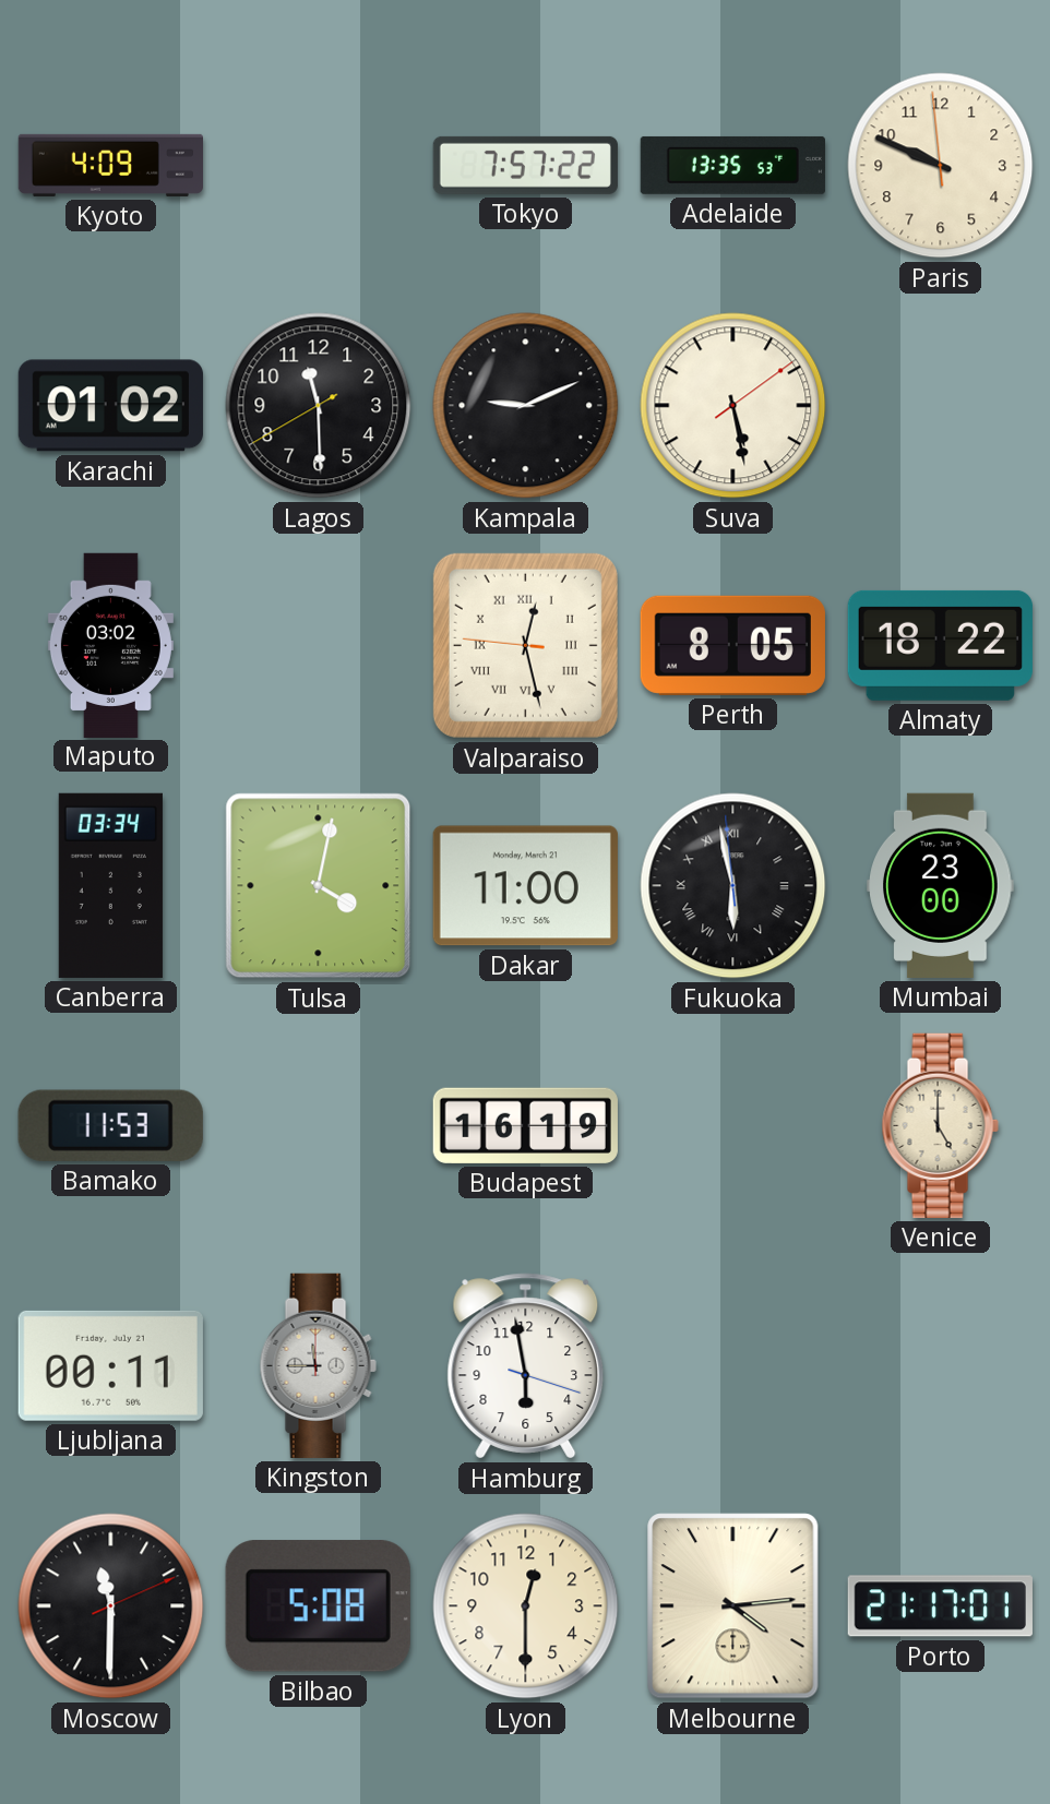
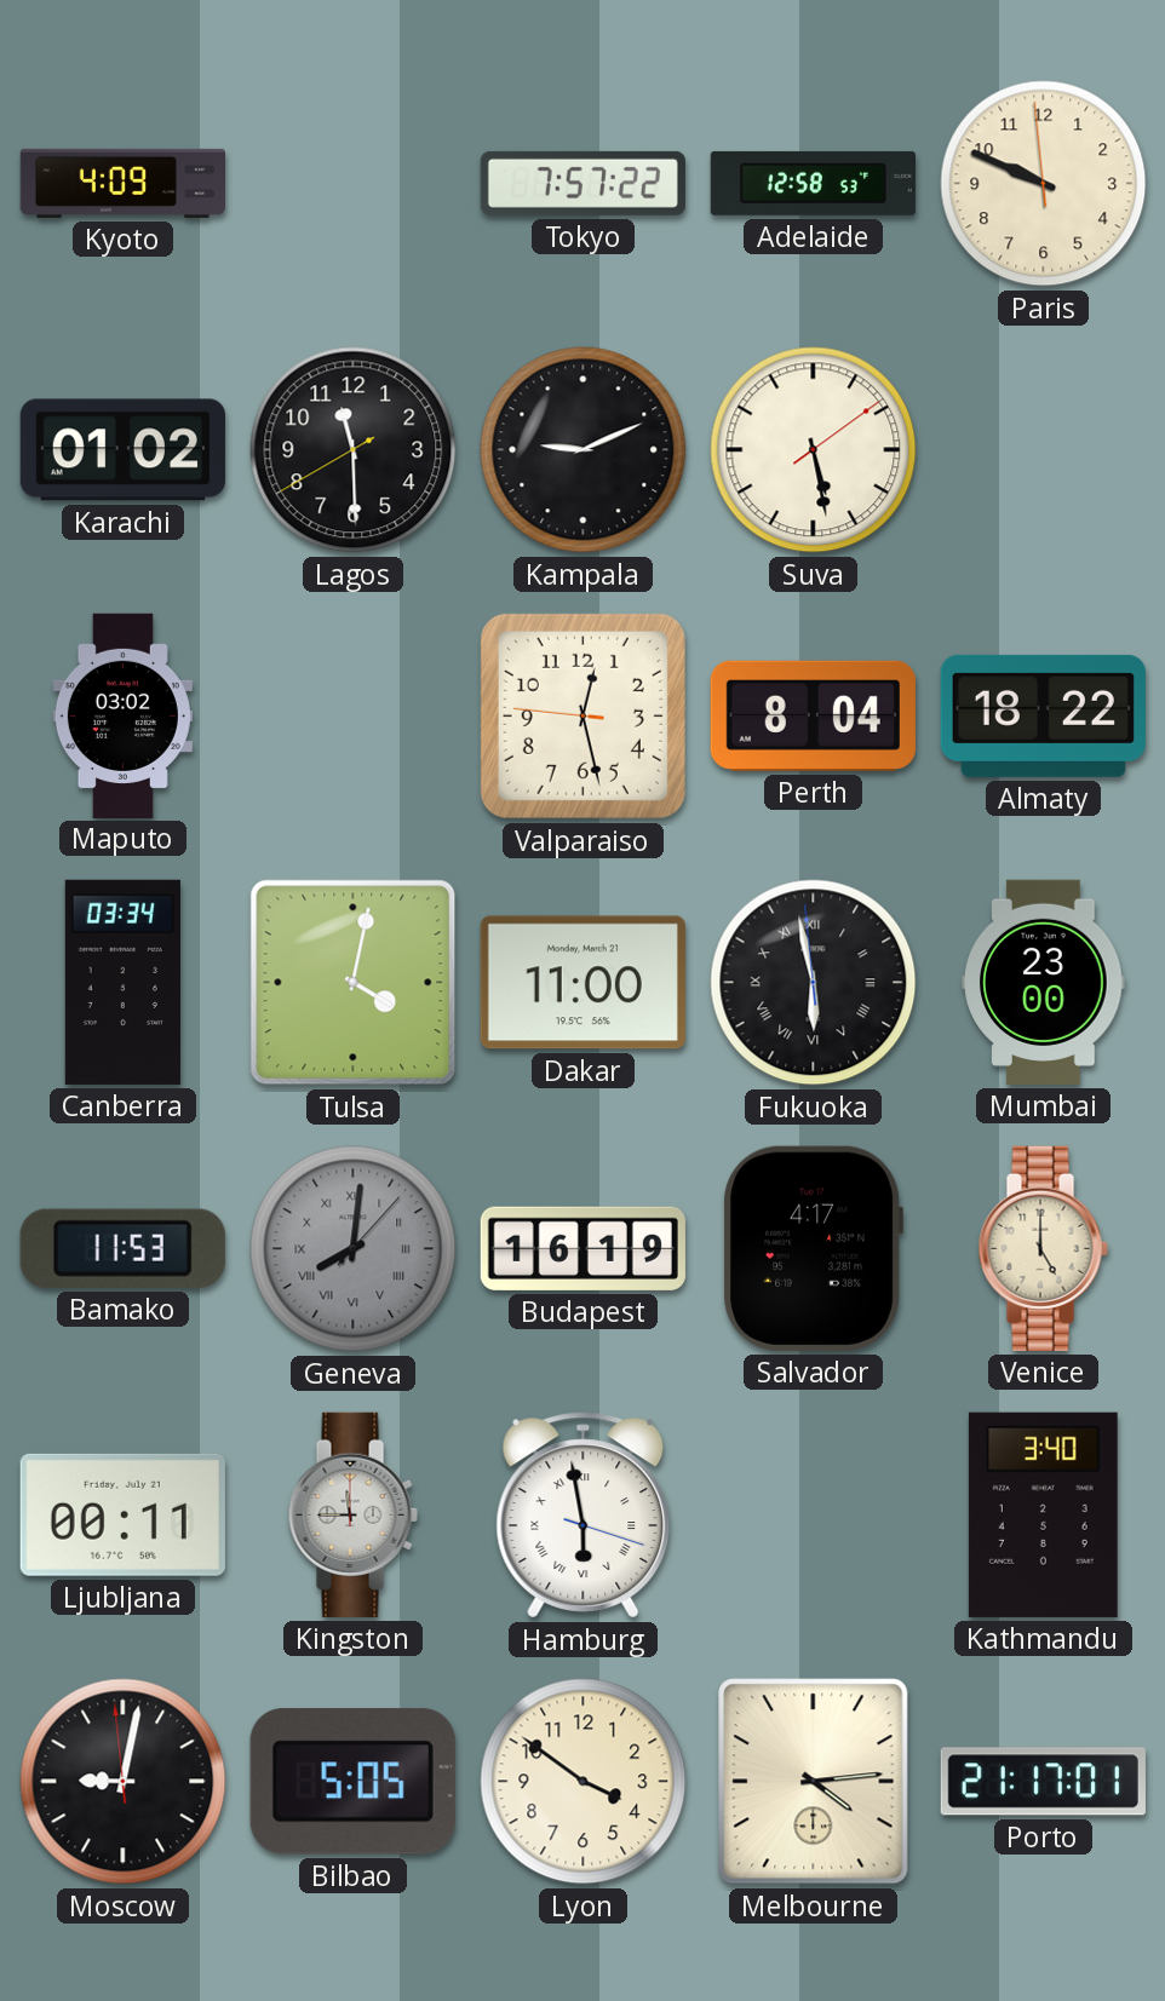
Adelaide: 13:35 -> 12:58
Valparaiso numerals: Roman -> Arabic
Perth: 8:05 -> 8:04
Geneva: none -> 8:01
Salvador: none -> 4:17
Hamburg numerals: Arabic -> Roman
Kathmandu: none -> 3:40
Moscow: 11:30 -> 9:01
Bilbao: 5:08 -> 5:05
Lyon: 12:30 -> 3:51
